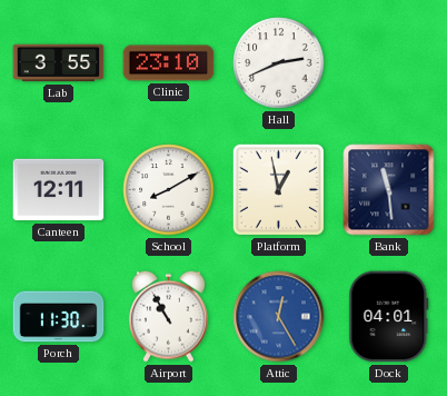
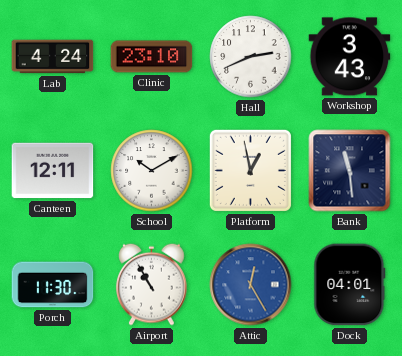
Lab: 3:55 -> 4:24
Workshop: none -> 3:43
School: 8:10 -> 10:10
